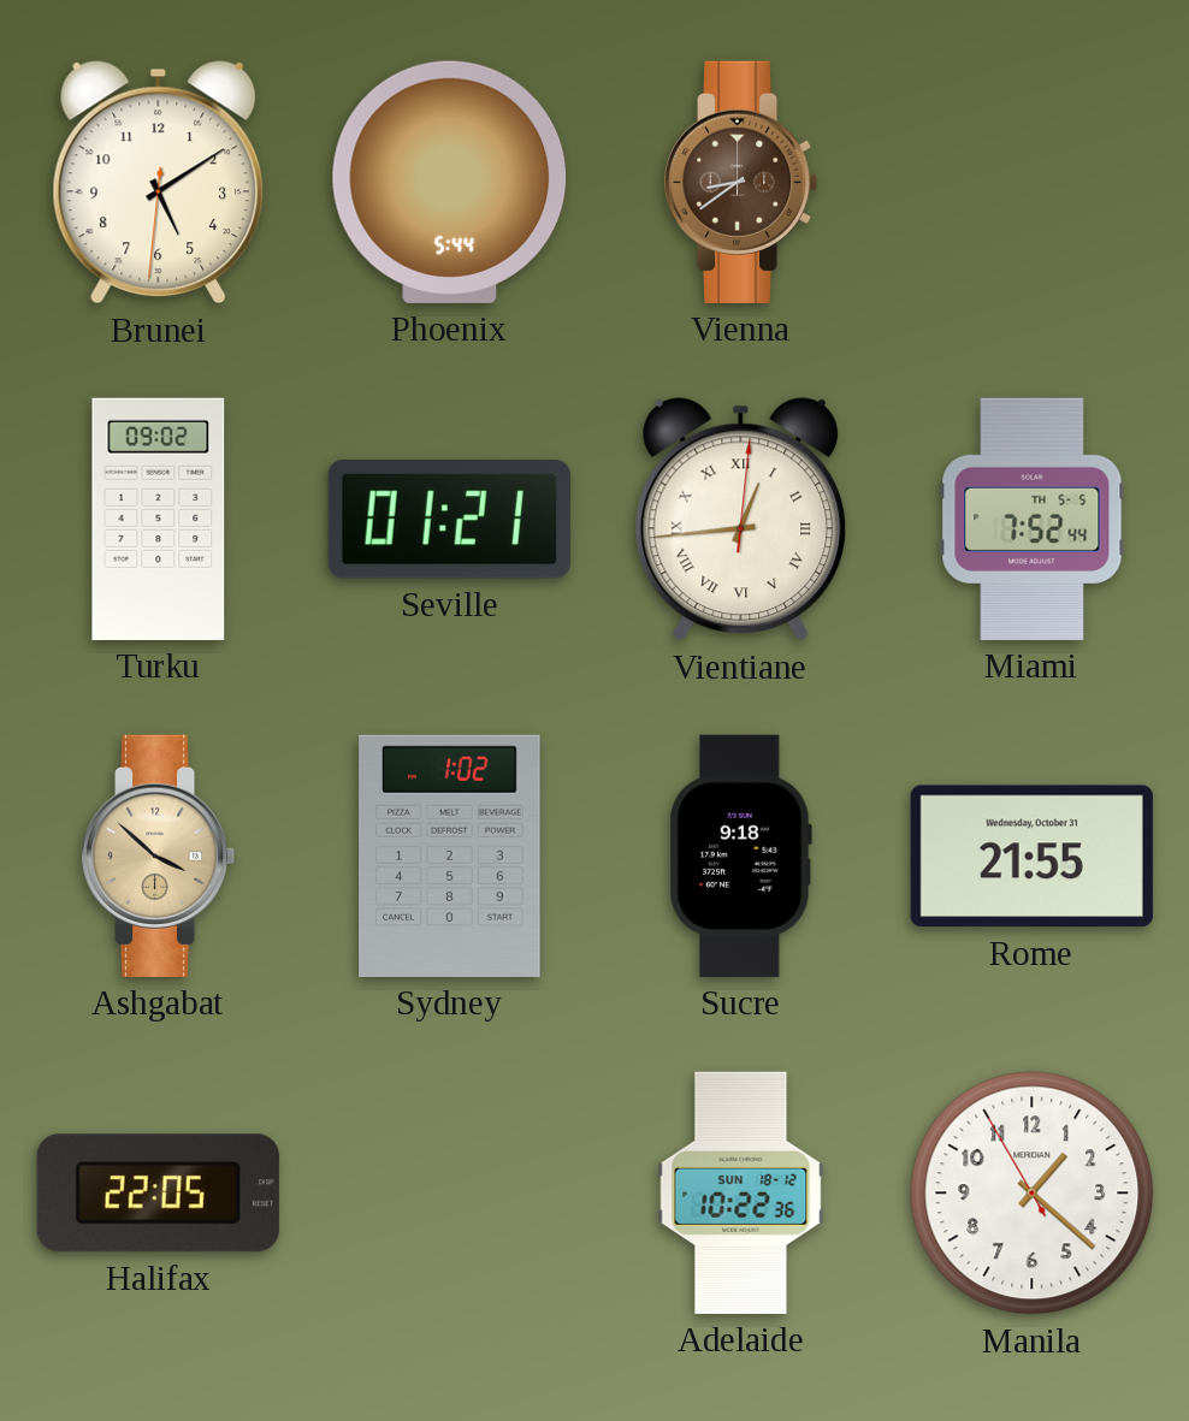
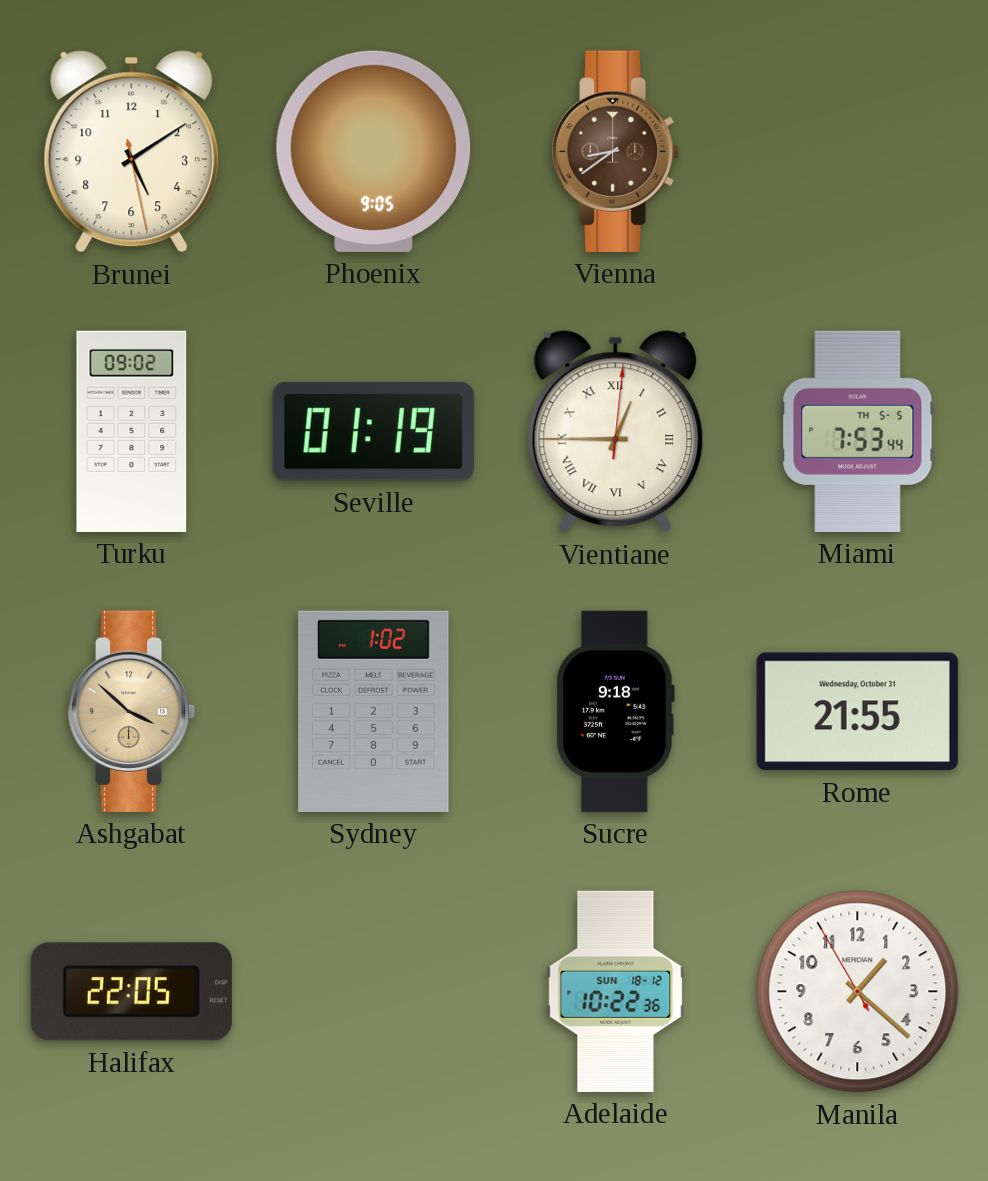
Brunei: 5:09:31 -> 5:09:28
Phoenix: 5:44 -> 9:05
Seville: 01:21 -> 01:19
Vientiane: 12:44 -> 12:45
Miami: 7:52 -> 7:53
